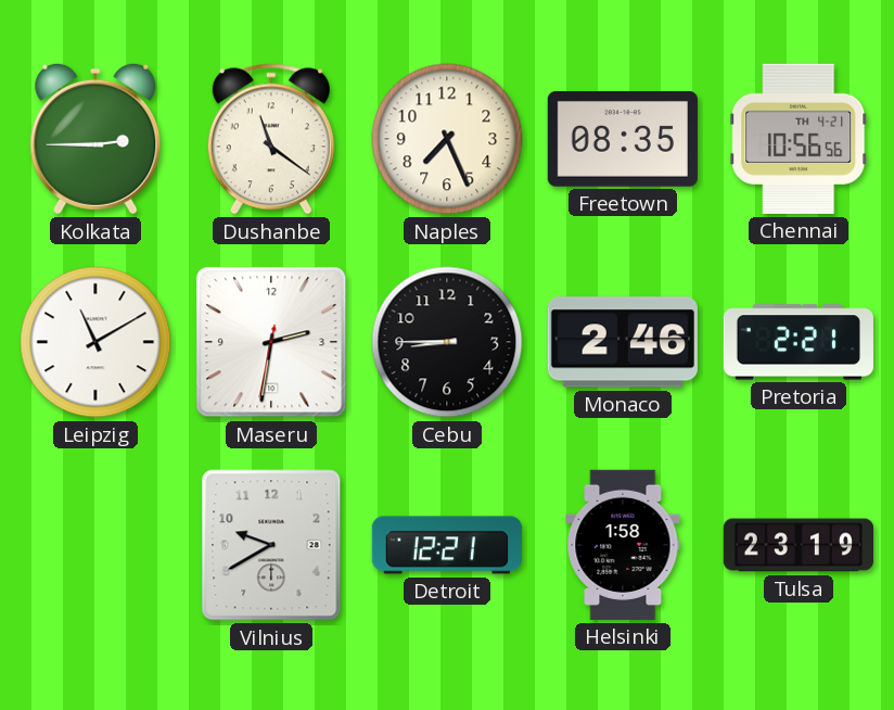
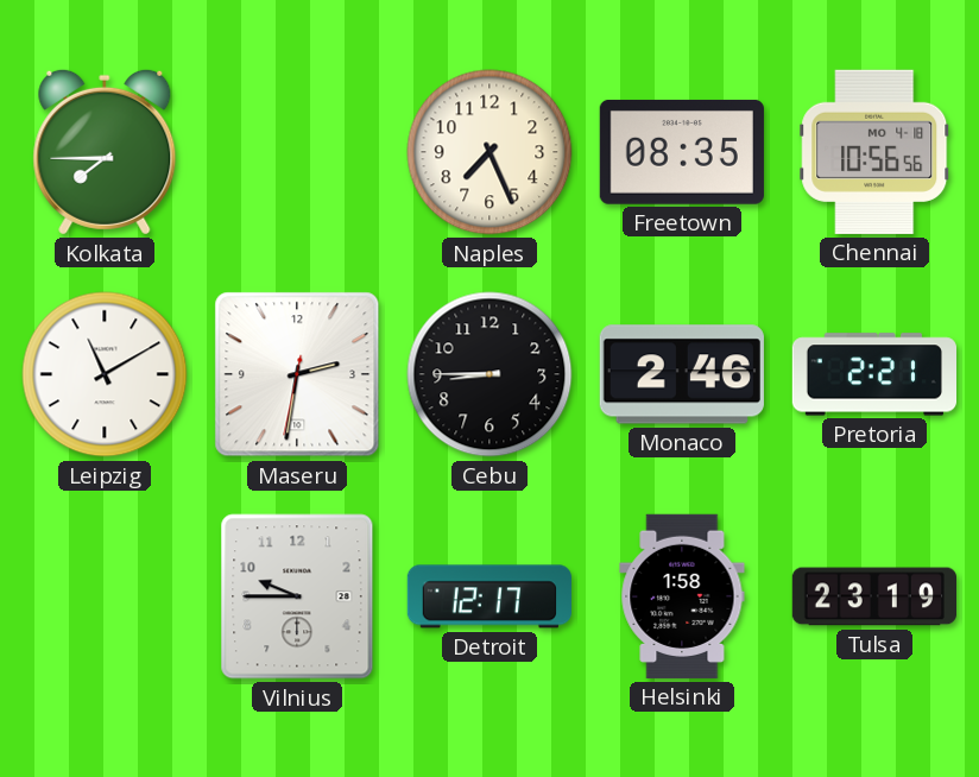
Kolkata: 2:45 -> 7:45
Dushanbe: 11:21 -> none
Chennai date: TH 4-21 -> MO 4-18
Vilnius: 9:40 -> 9:45
Detroit: 12:21 -> 12:17
